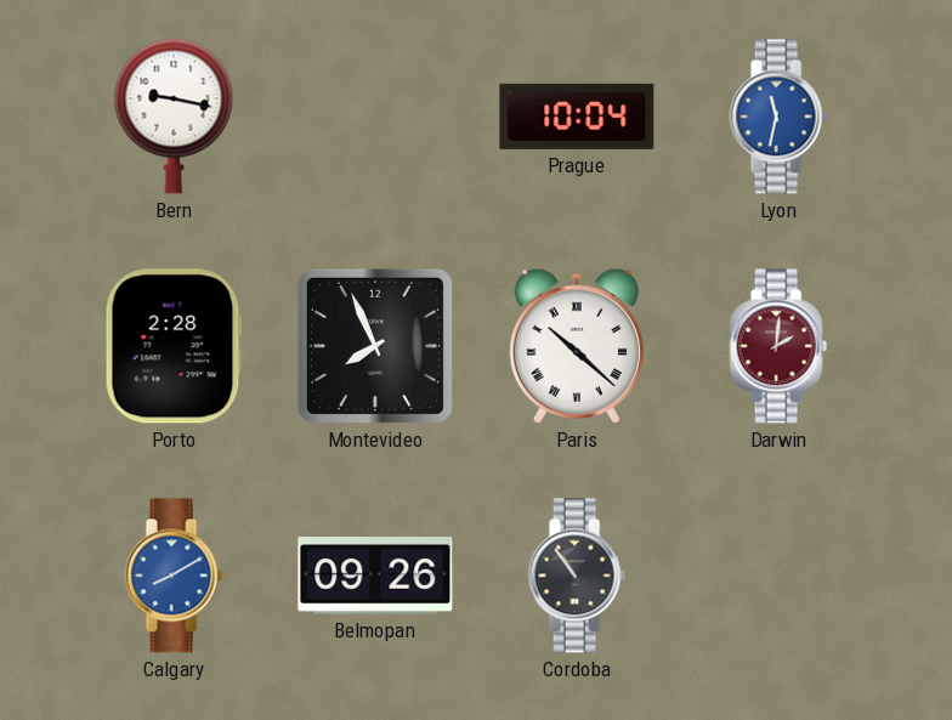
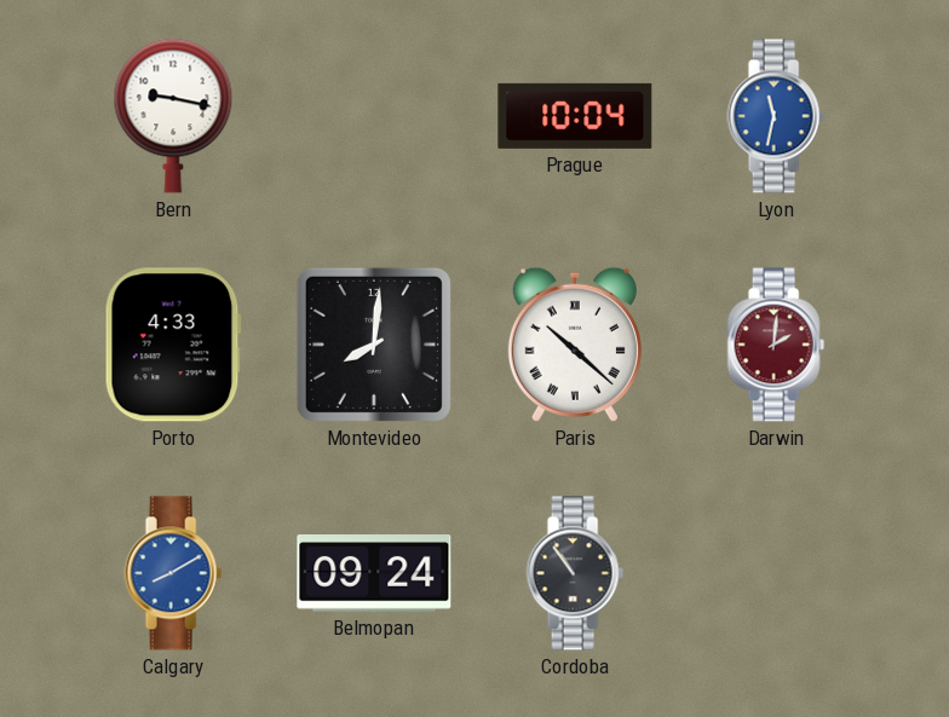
Porto: 2:28 -> 4:33
Montevideo: 7:56 -> 8:01
Belmopan: 09:26 -> 09:24
